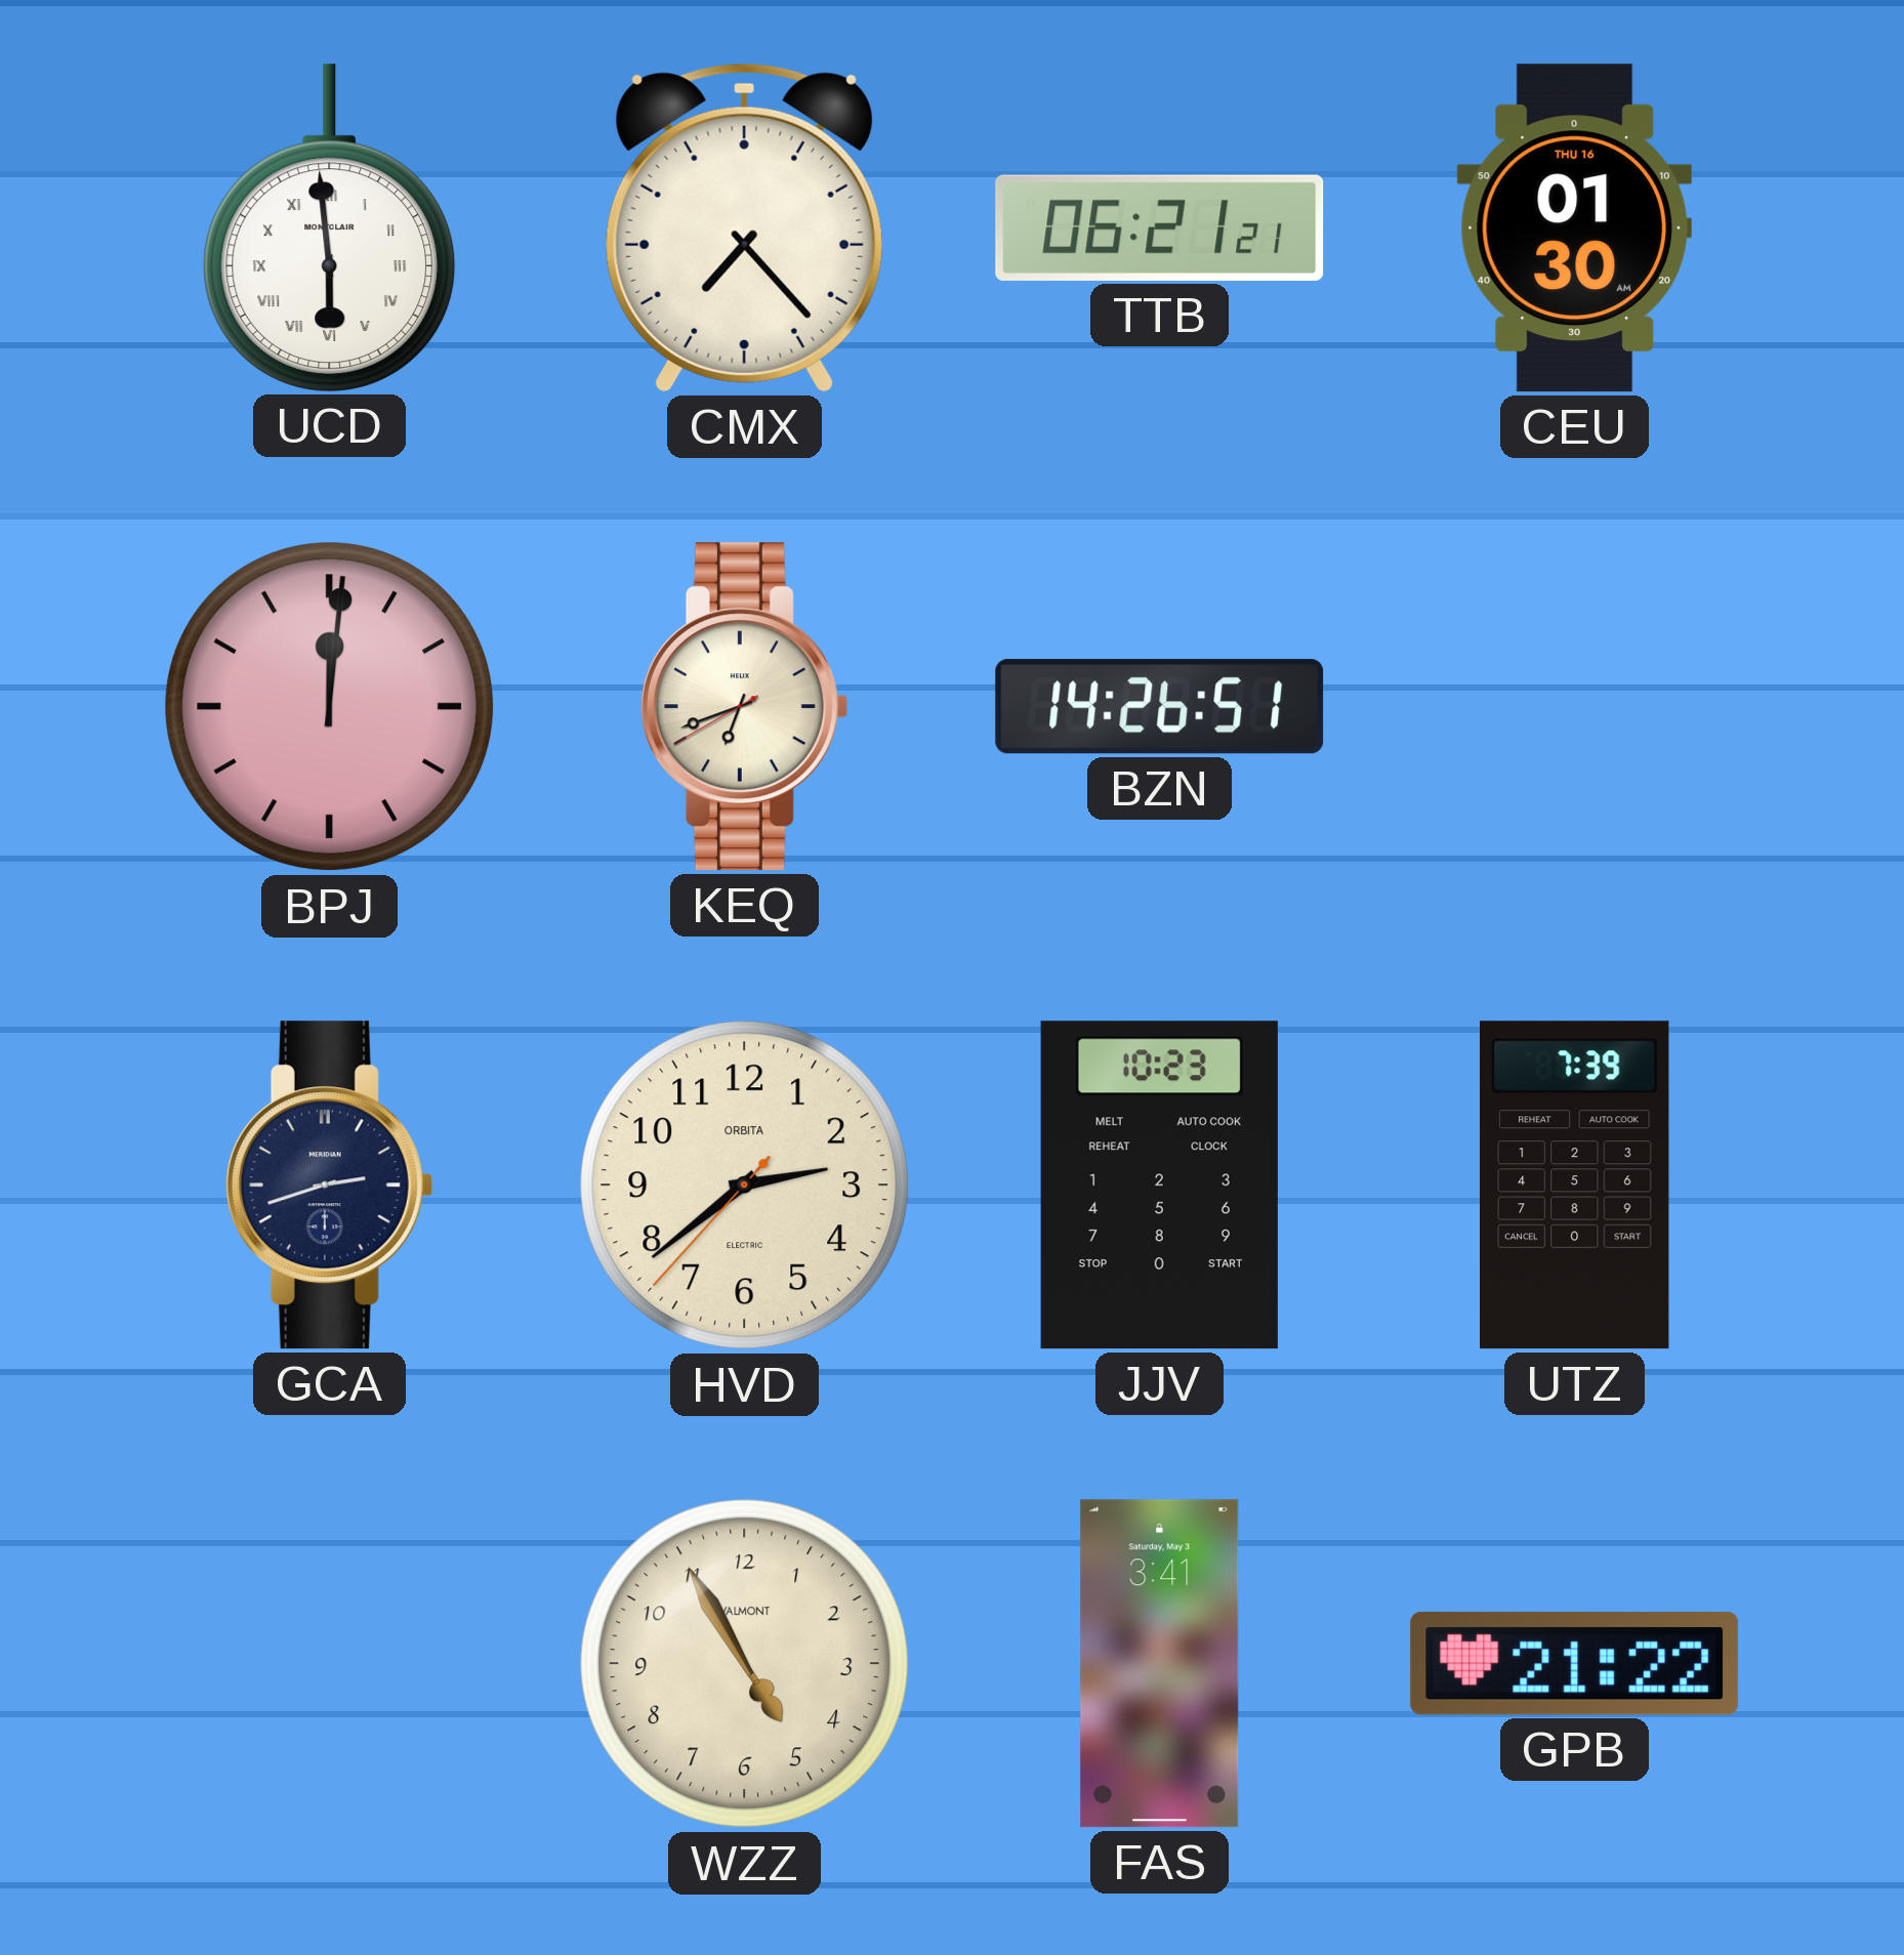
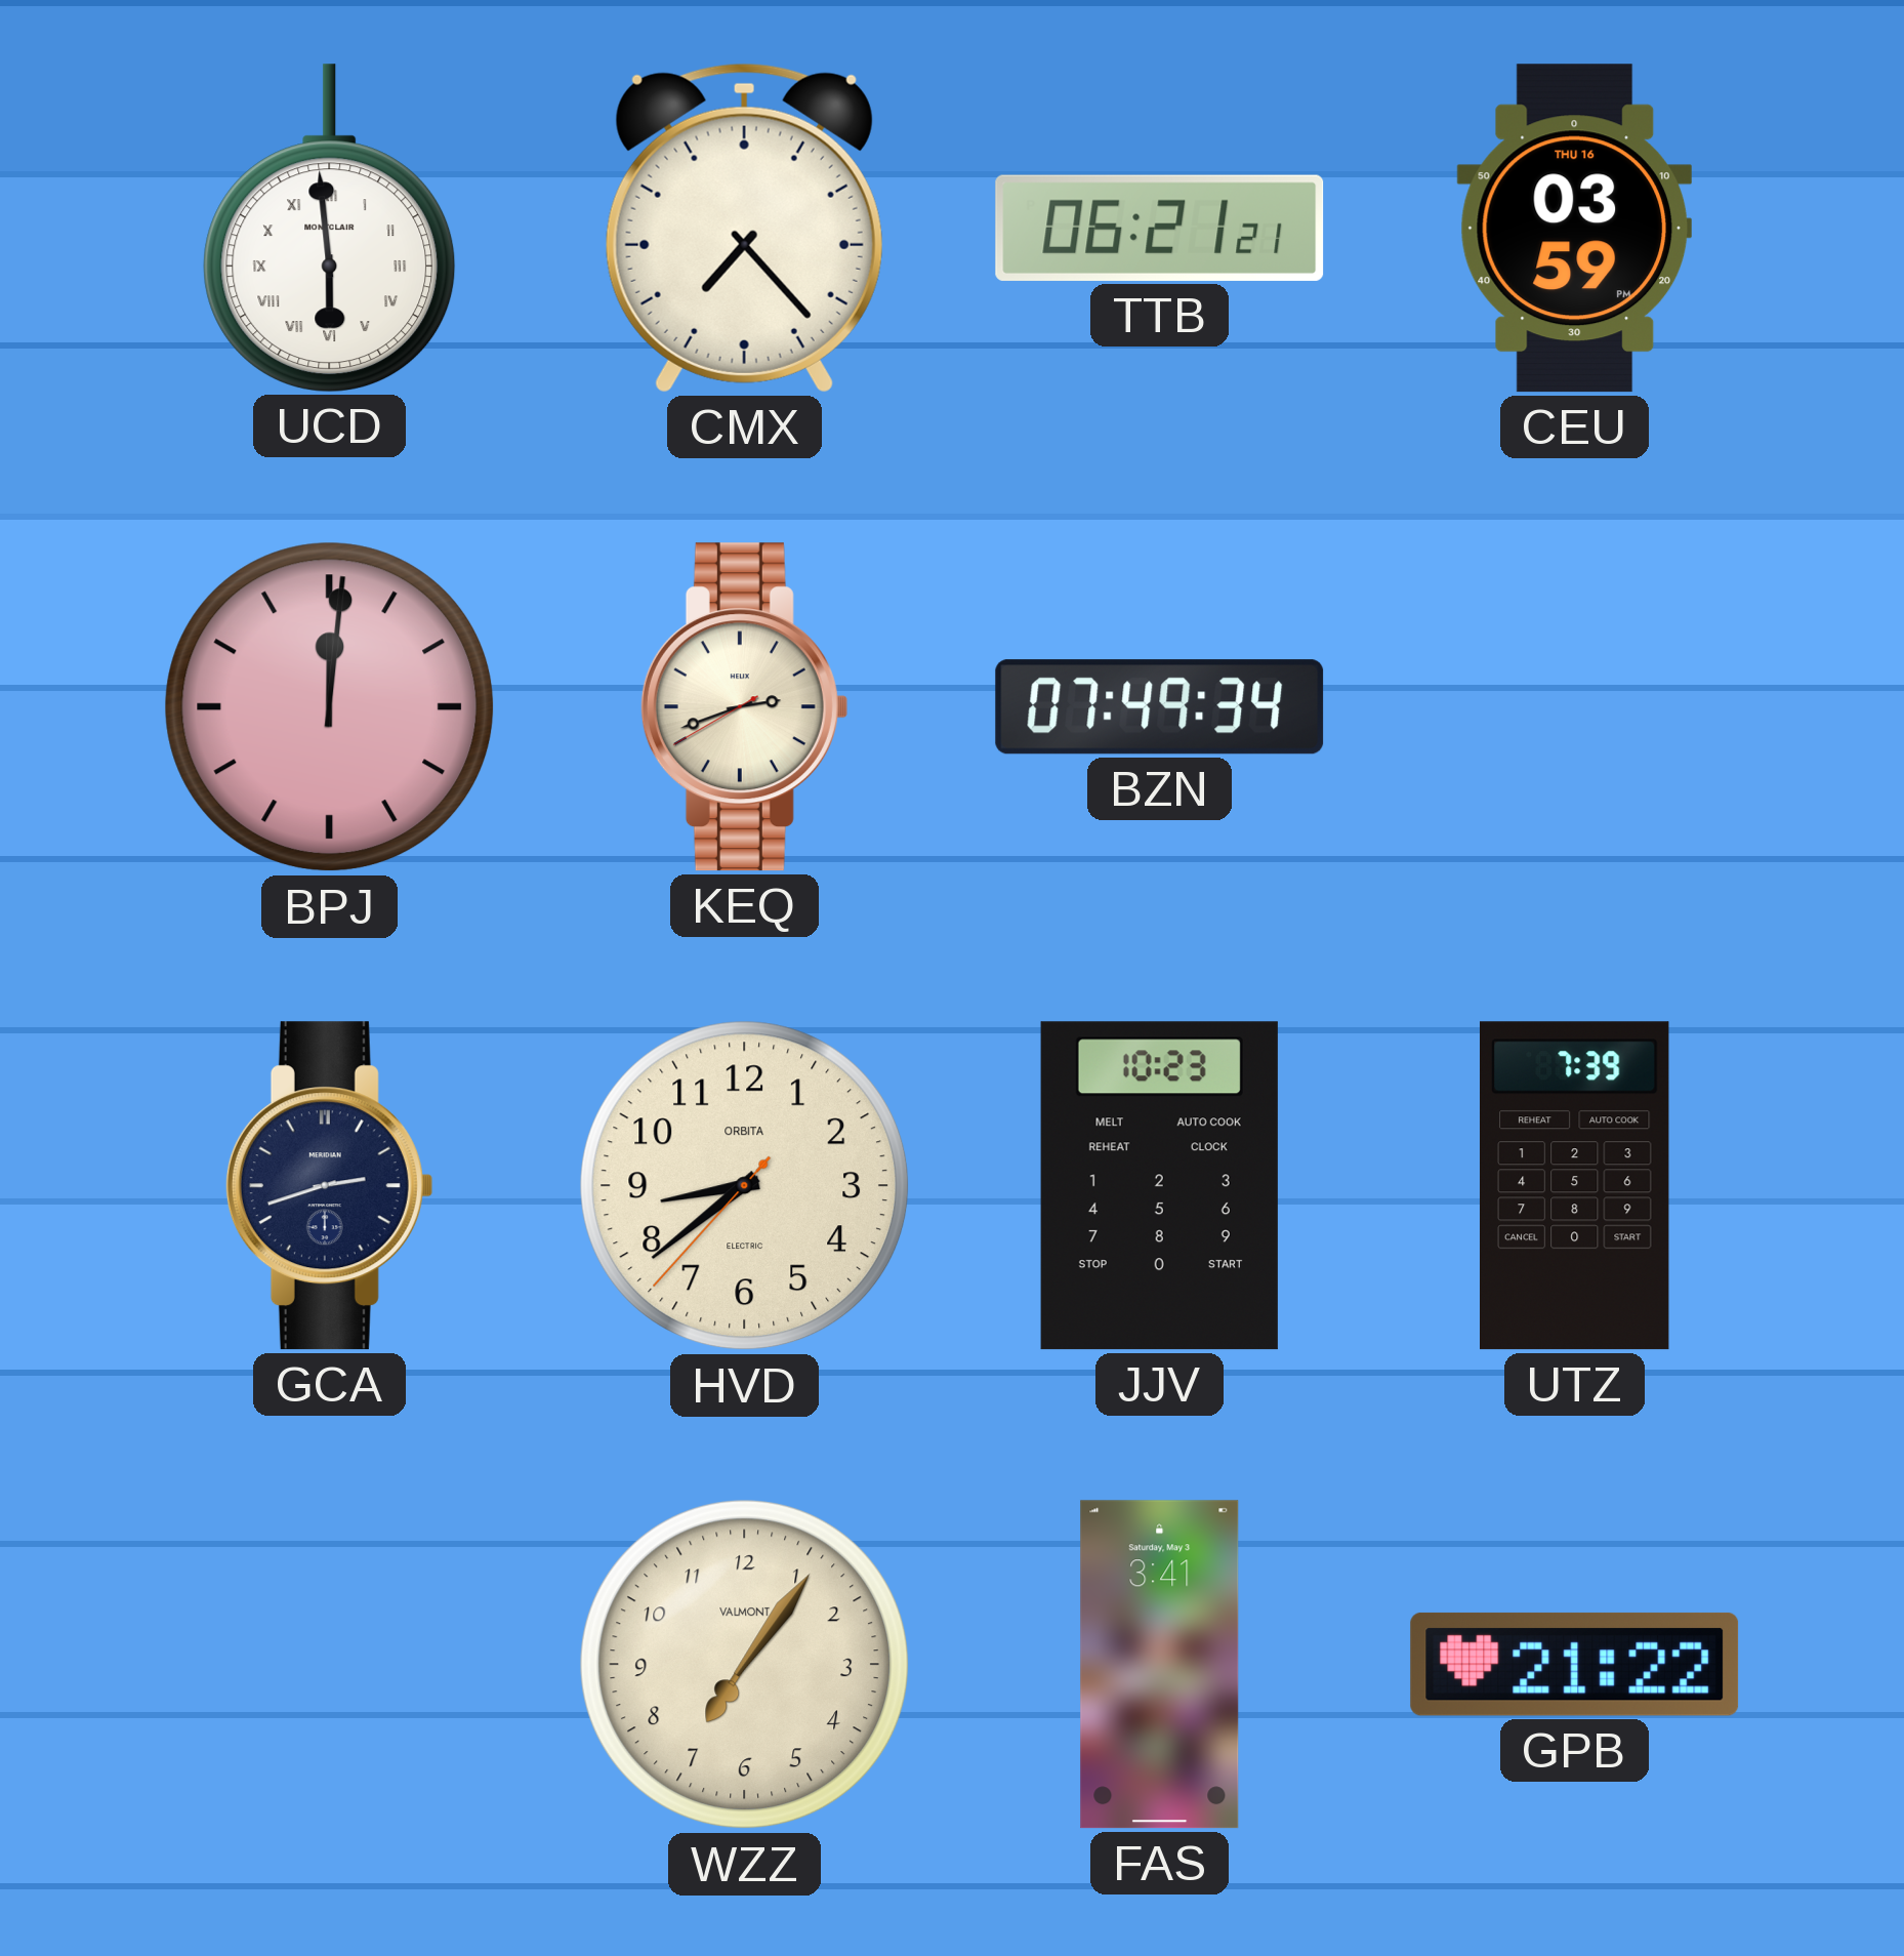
CEU: 01:30 -> 03:59
KEQ: 6:41 -> 2:41
BZN: 14:26 -> 07:49
HVD: 2:38 -> 8:38
WZZ: 4:55 -> 7:06
